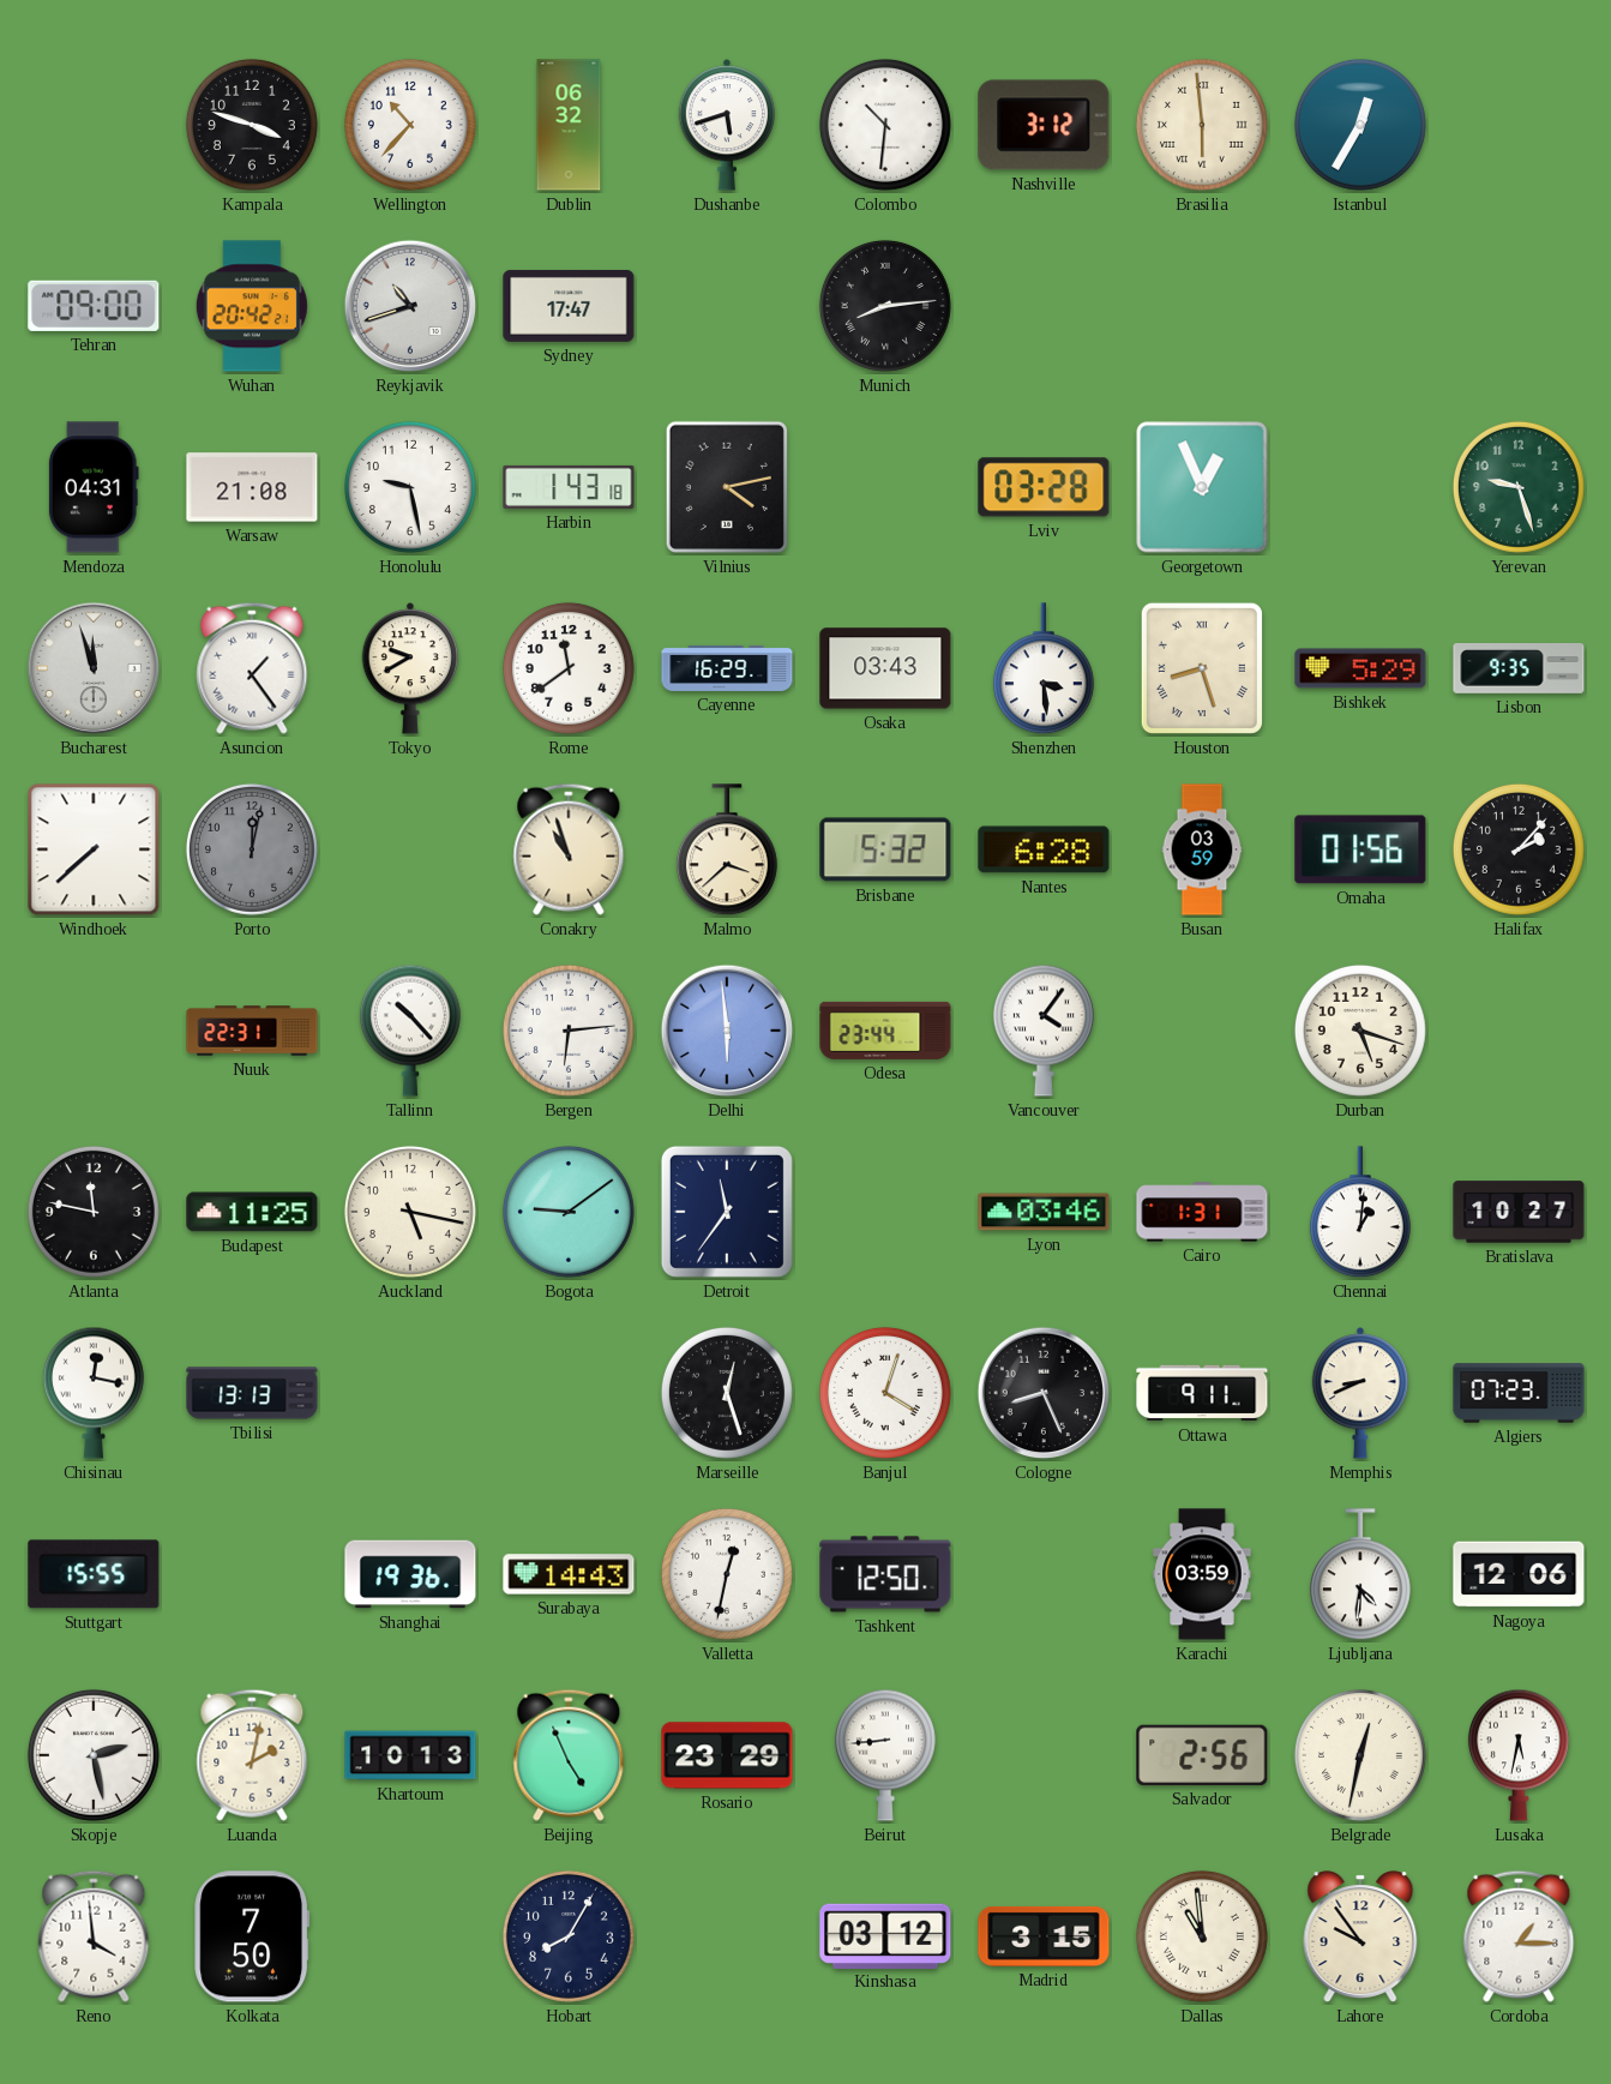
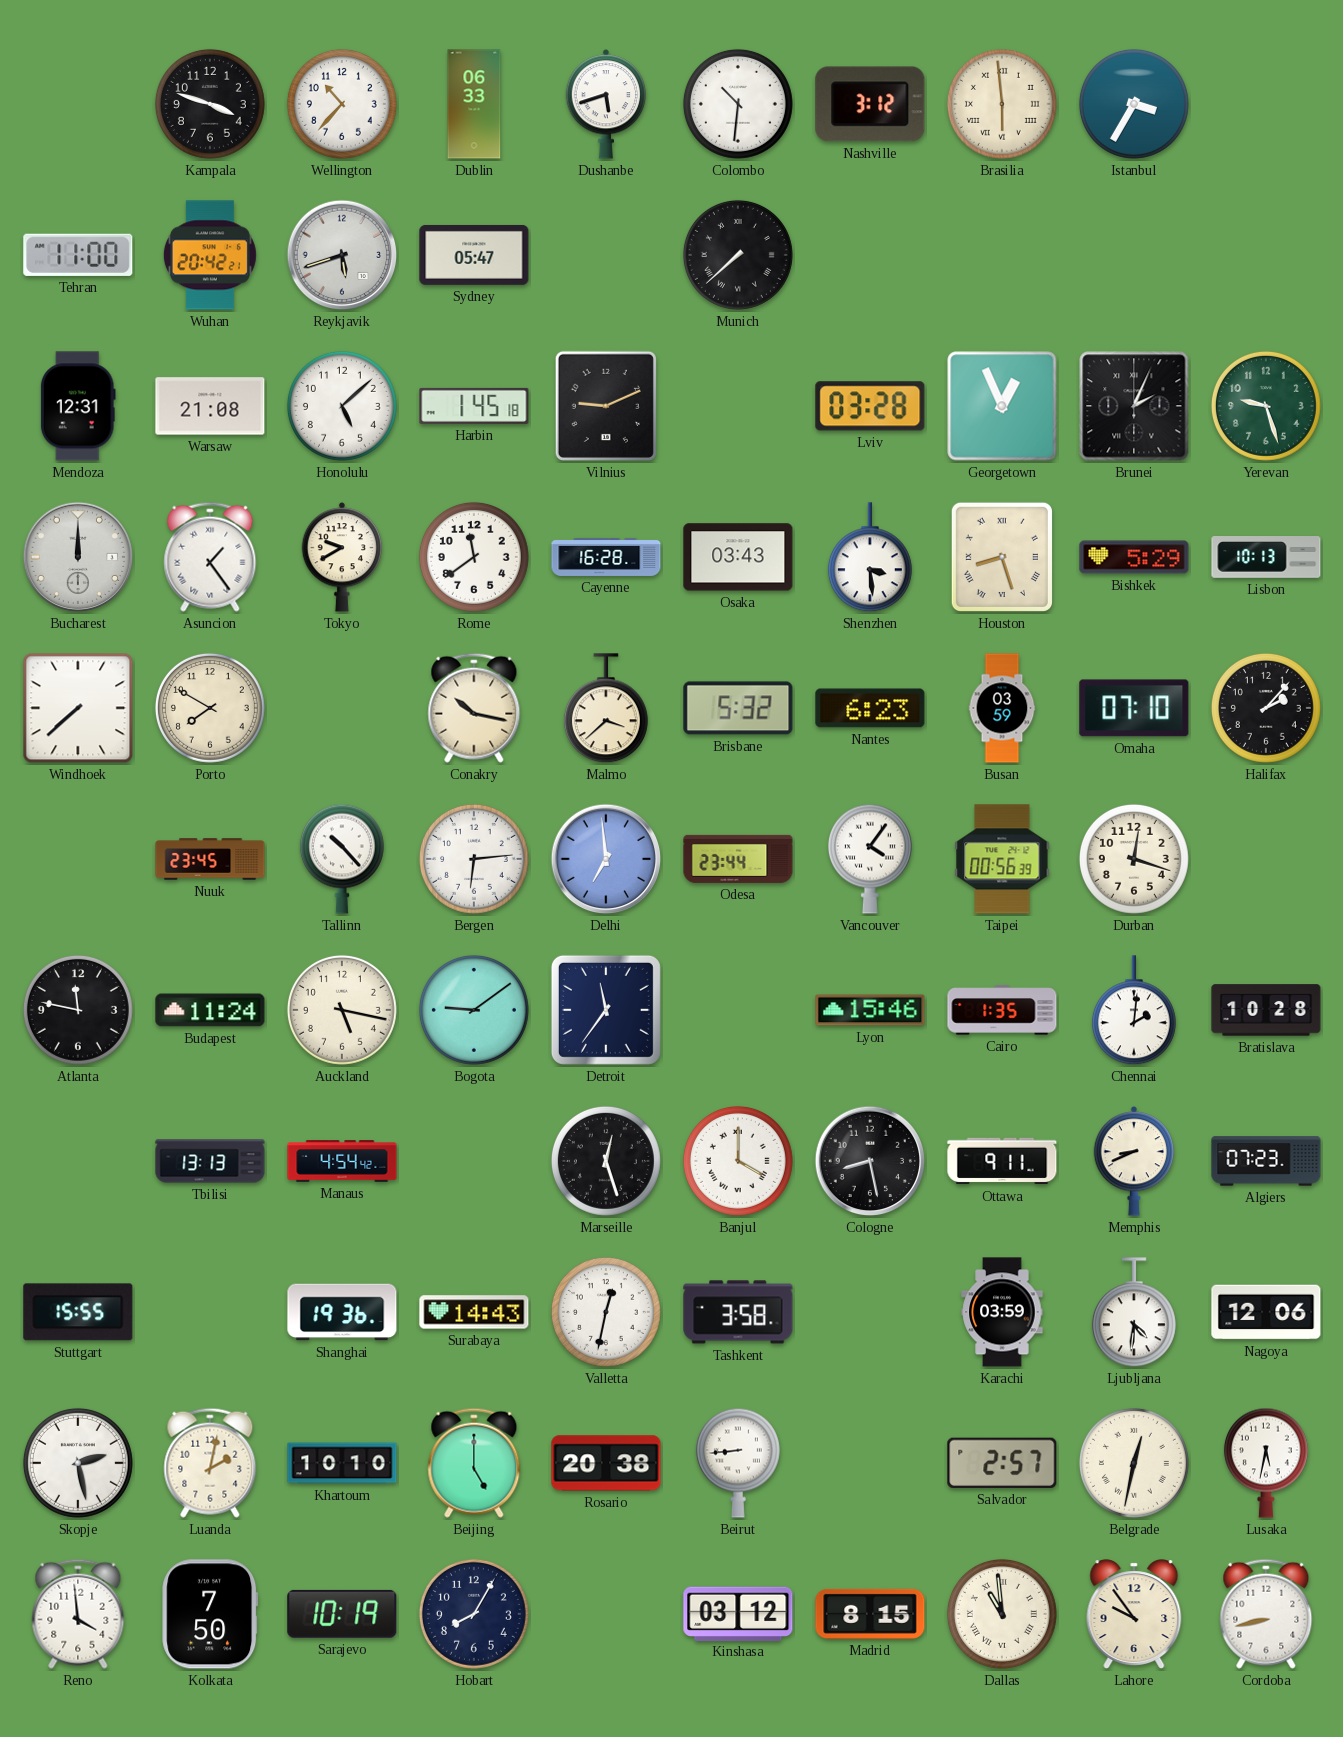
Dublin: 06:32 -> 06:33
Istanbul: 12:35 -> 3:35
Tehran: 09:00 -> 11:00
Reykjavik: 10:42 -> 5:42
Sydney: 17:47 -> 05:47
Munich: 8:14 -> 7:38
Mendoza: 04:31 -> 12:31
Honolulu: 9:28 -> 5:08
Harbin: 1:43 -> 1:45
Vilnius: 4:13 -> 9:11
Brunei: none -> 2:04
Bucharest: 11:57 -> 12:00
Cayenne: 16:29 -> 16:28
Lisbon: 9:35 -> 10:13
Porto: 12:02 -> 7:50
Porto dial: grey -> cream
Conakry: 10:57 -> 10:17
Nantes: 6:28 -> 6:23
Omaha: 01:56 -> 07:10
Nuuk: 22:31 -> 23:45
Delhi: 5:59 -> 6:59
Taipei: none -> 00:56
Durban: 5:18 -> 12:18
Budapest: 11:25 -> 11:24
Lyon: 03:46 -> 15:46
Cairo: 1:31 -> 1:35
Chennai: 1:01 -> 2:01
Bratislava: 10:27 -> 10:28
Chisinau: 12:17 -> none
Manaus: none -> 4:54
Banjul: 4:03 -> 4:00
Cologne: 8:26 -> 8:28
Tashkent: 12:50 -> 3:58
Khartoum: 10:13 -> 10:10
Beijing: 4:56 -> 5:00
Rosario: 23:29 -> 20:38
Salvador: 2:56 -> 2:57
Sarajevo: none -> 10:19
Madrid: 3:15 -> 8:15
Cordoba: 1:15 -> 8:43
